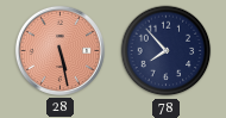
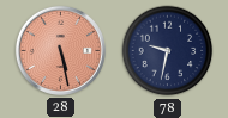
78: 7:53 -> 9:32
